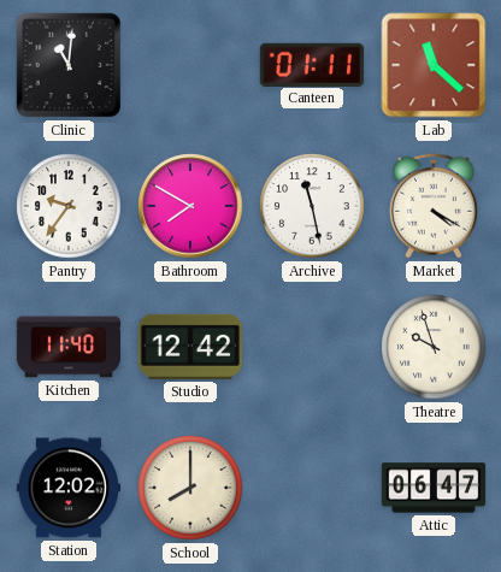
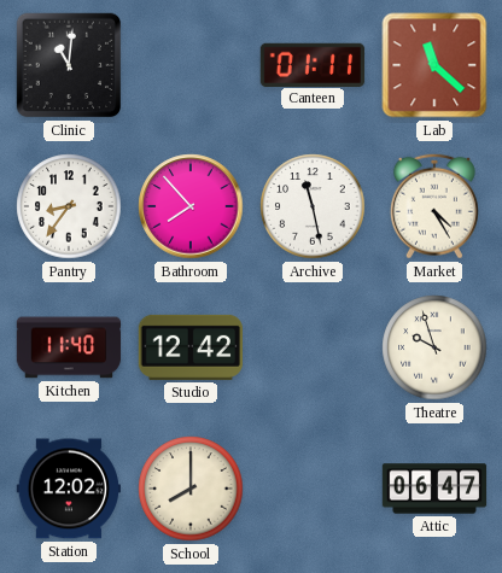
Pantry: 9:36 -> 8:36
Bathroom: 7:50 -> 7:53
Market: 4:20 -> 4:25
